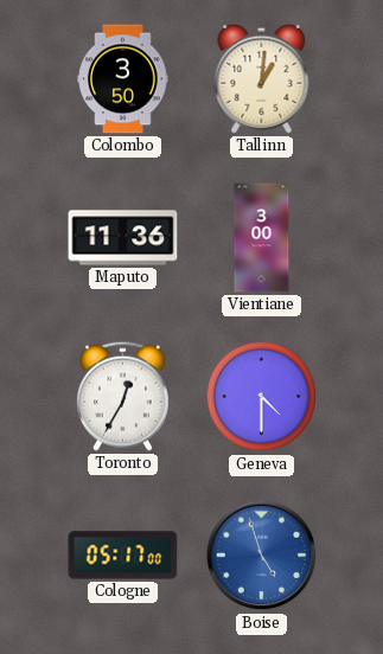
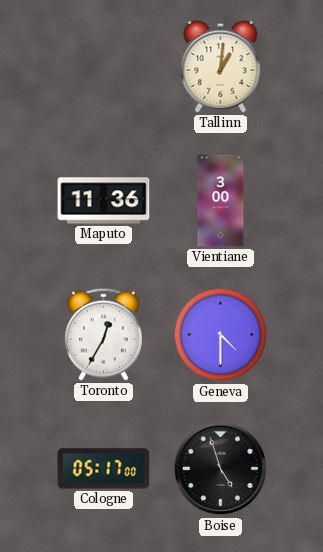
Colombo: 3:50 -> none
Boise dial: blue -> black
